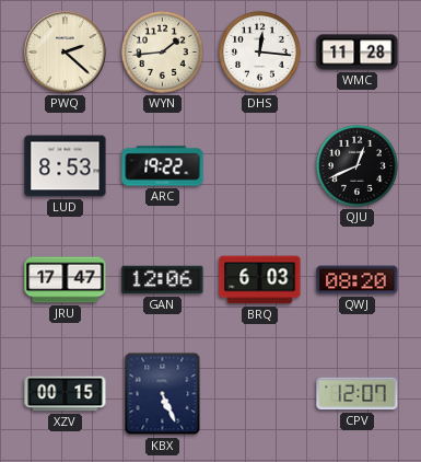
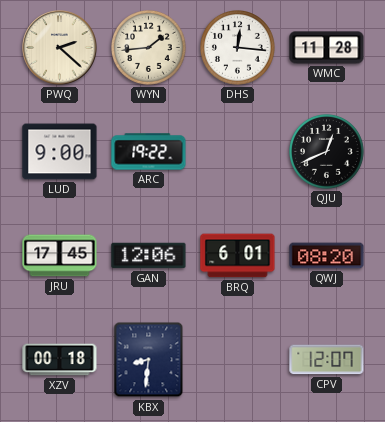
LUD: 8:53 -> 9:00
JRU: 17:47 -> 17:45
BRQ: 6:03 -> 6:01
XZV: 00:15 -> 00:18
KBX: 5:26 -> 8:31
